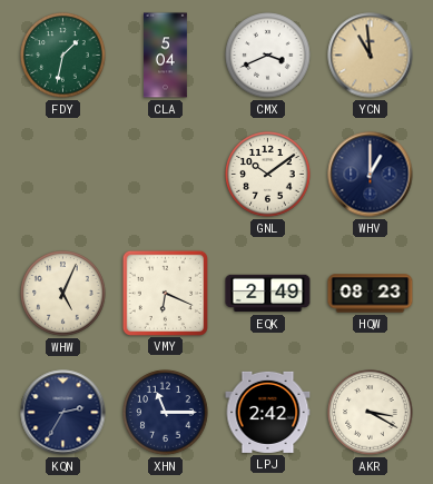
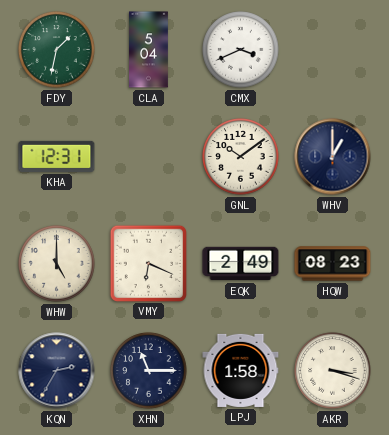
YCN: 10:59 -> none
KHA: none -> 12:31
WHW: 5:04 -> 5:00
LPJ: 2:42 -> 1:58
AKR: 3:20 -> 3:18
